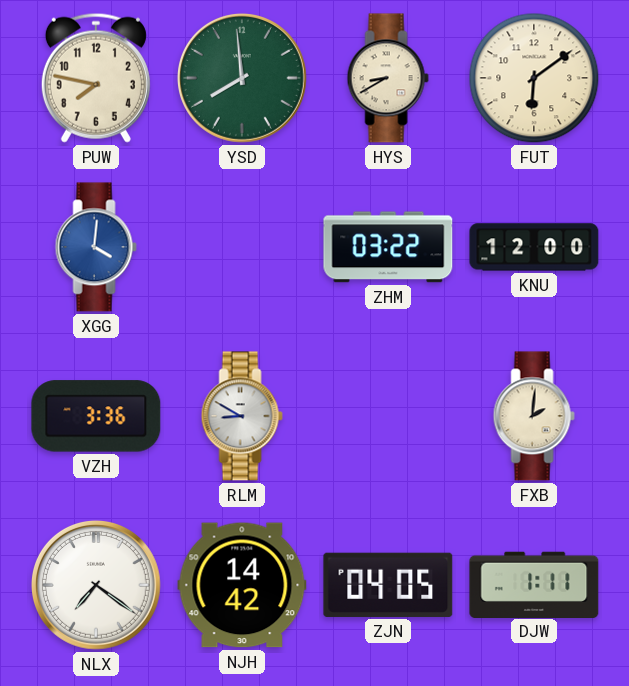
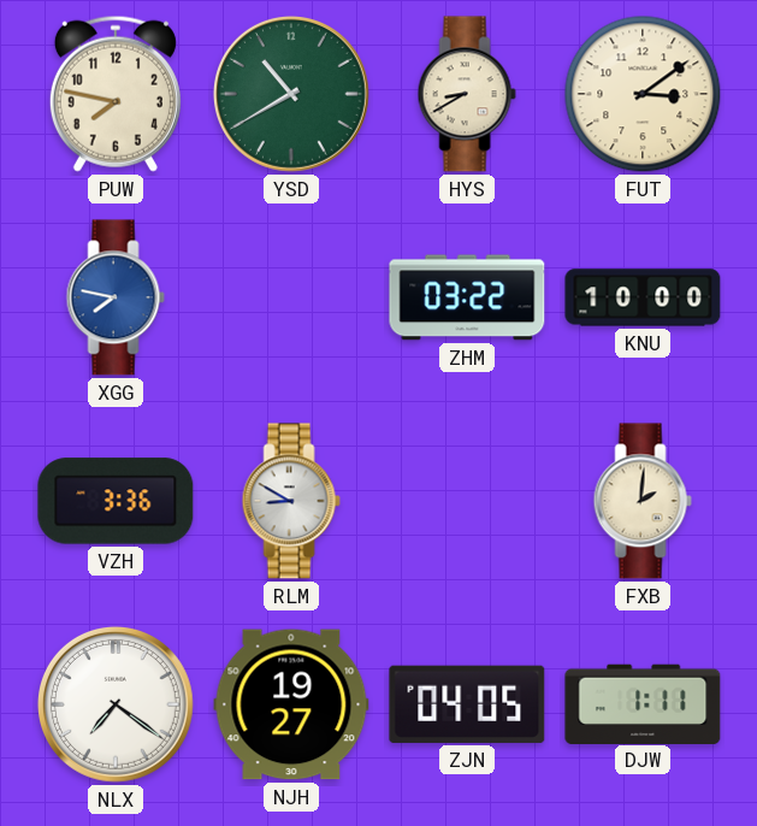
YSD: 7:59 -> 10:40
FUT: 6:09 -> 3:09
XGG: 4:01 -> 7:47
KNU: 12:00 -> 10:00
NJH: 14:42 -> 19:27
